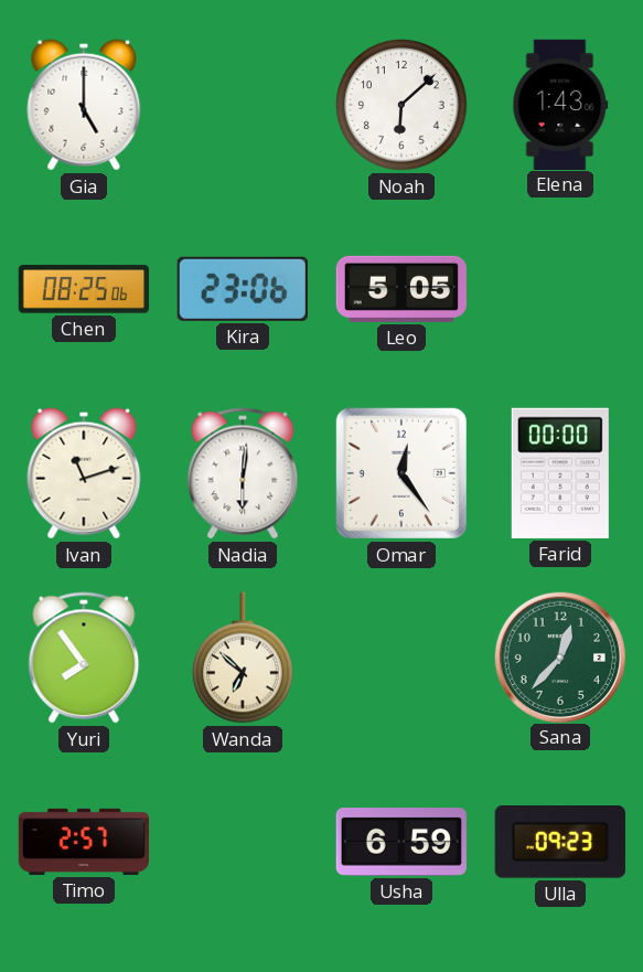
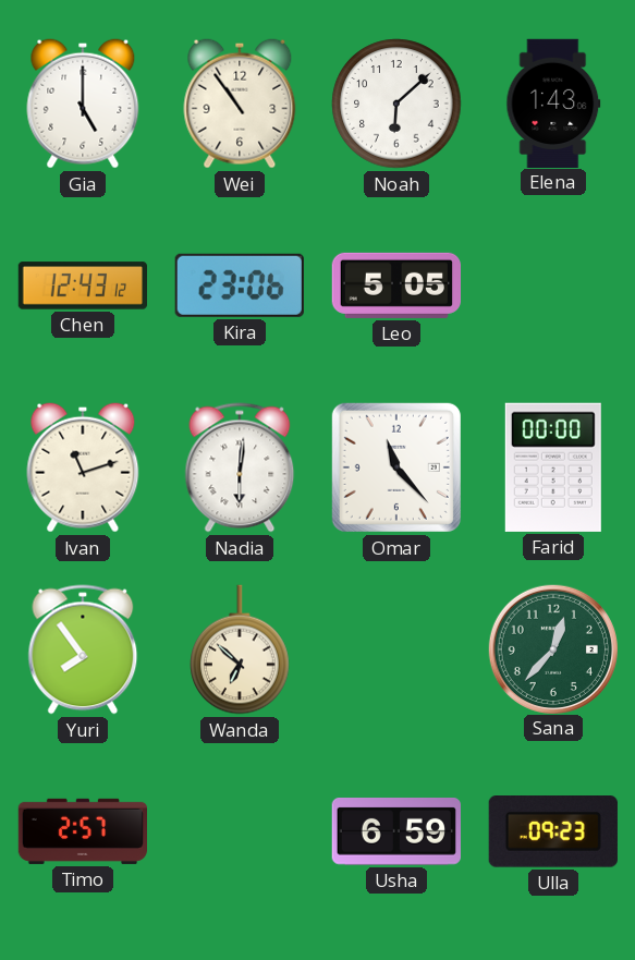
Wei: none -> 10:54
Chen: 08:25 -> 12:43
Omar: 12:24 -> 11:23
